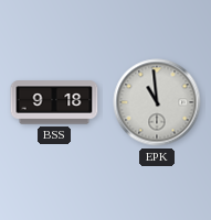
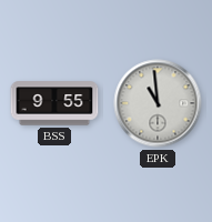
BSS: 9:18 -> 9:55
